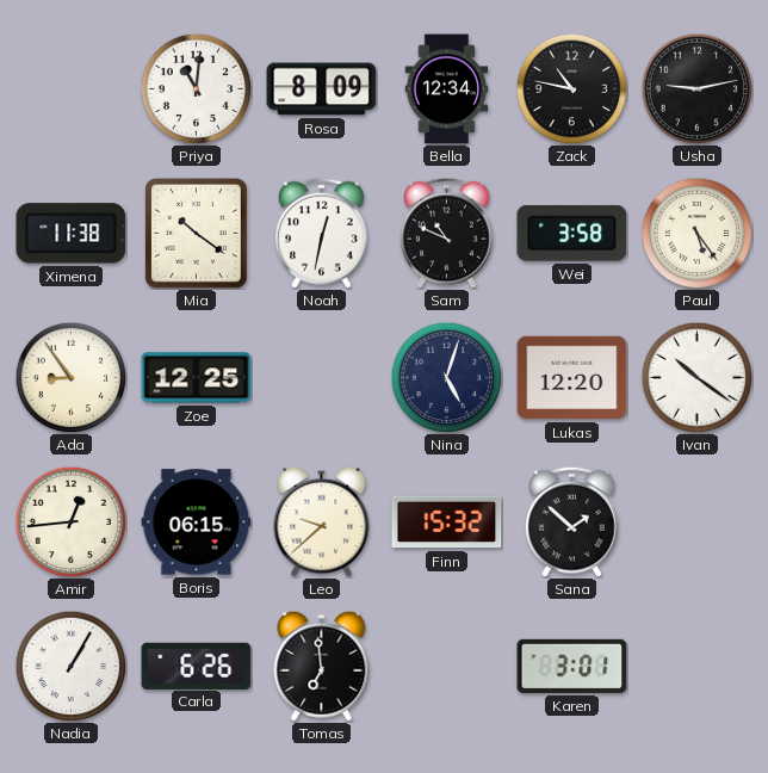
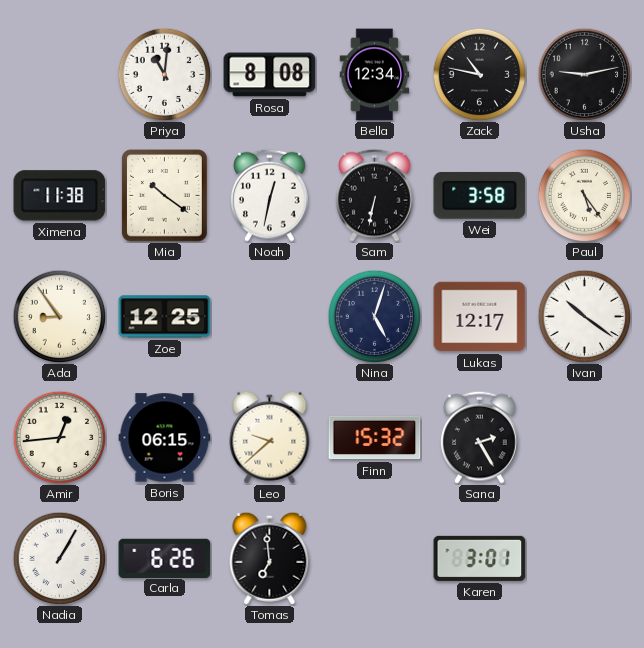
Rosa: 8:09 -> 8:08
Sam: 10:49 -> 6:32
Lukas: 12:20 -> 12:17
Sana: 1:52 -> 2:25
